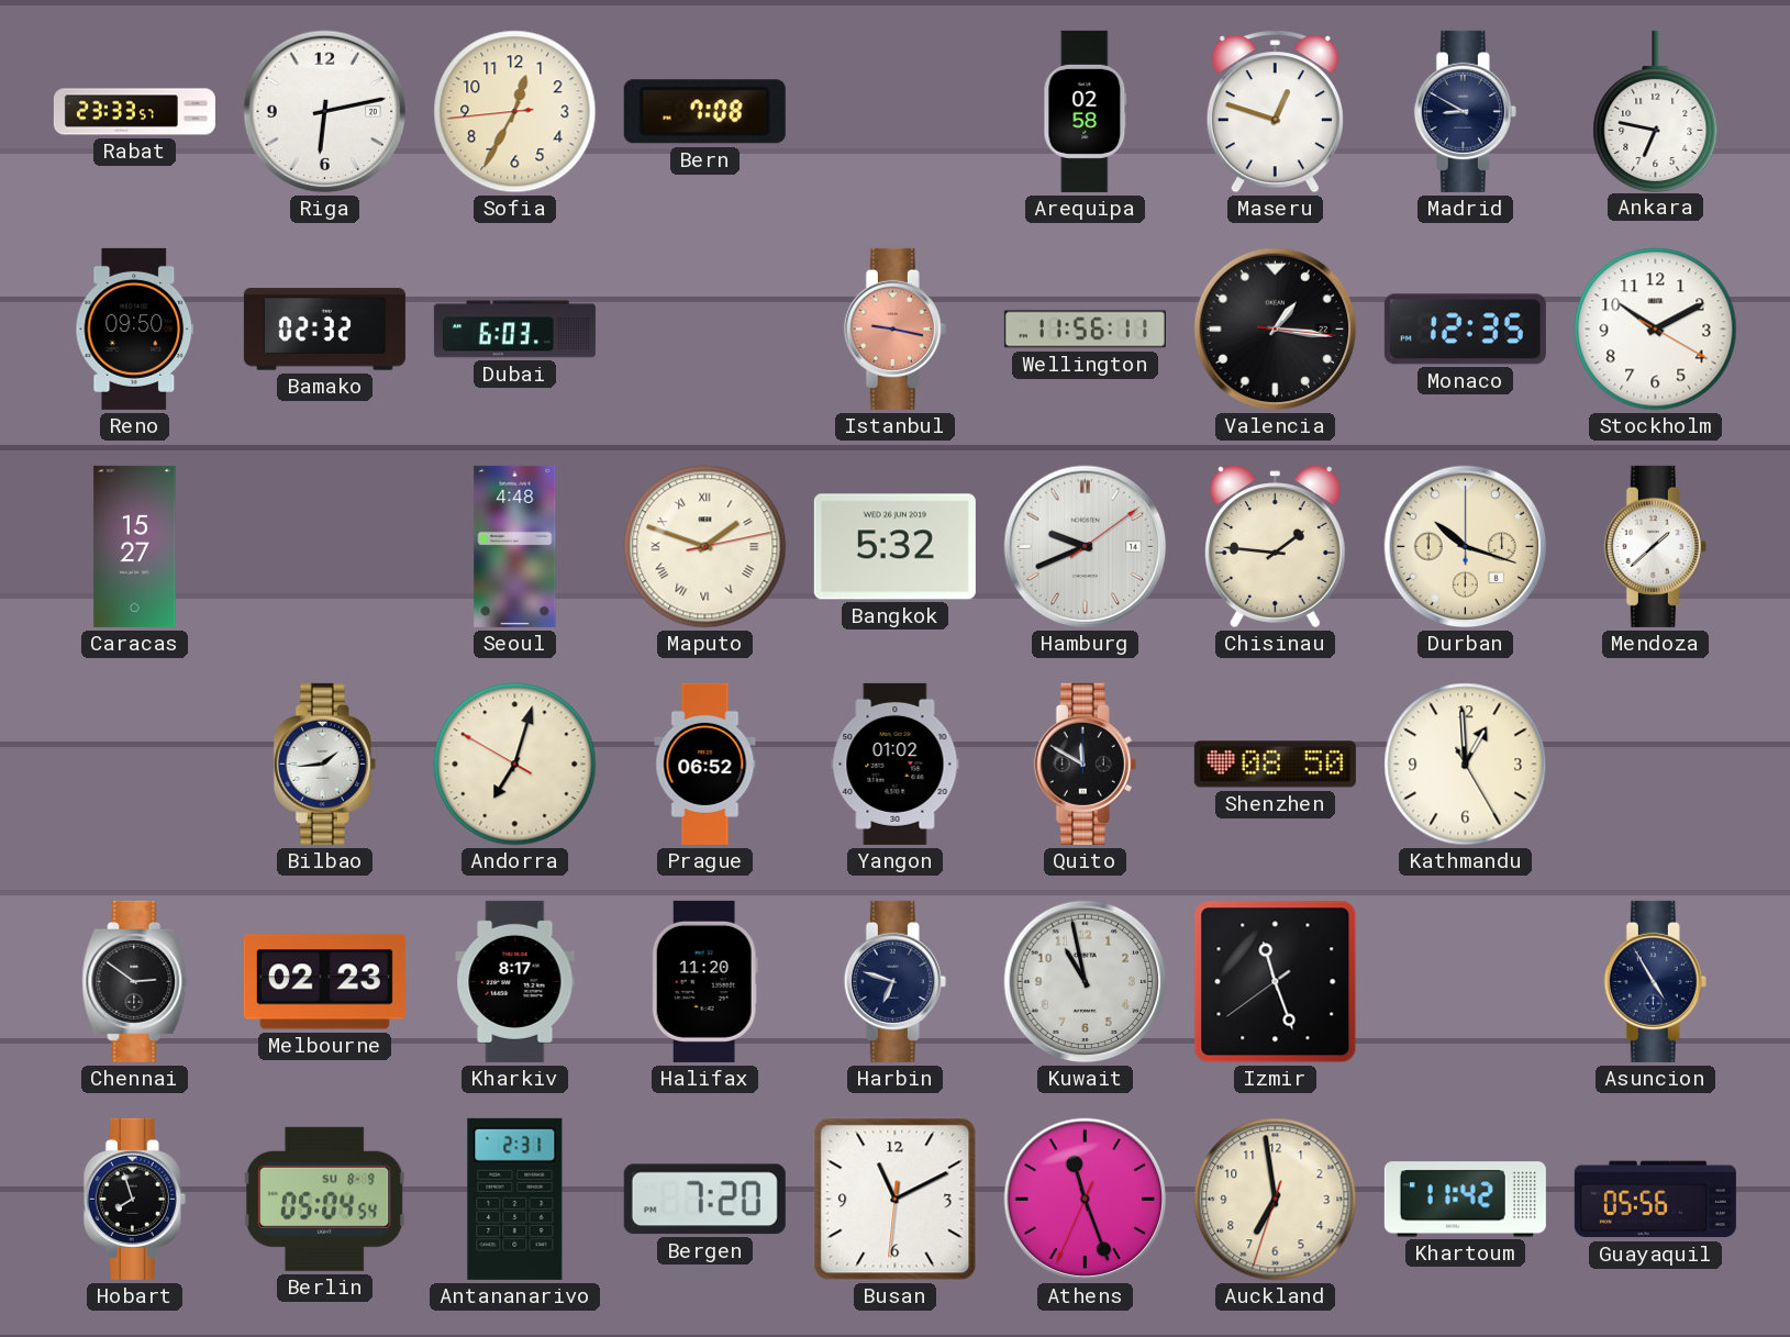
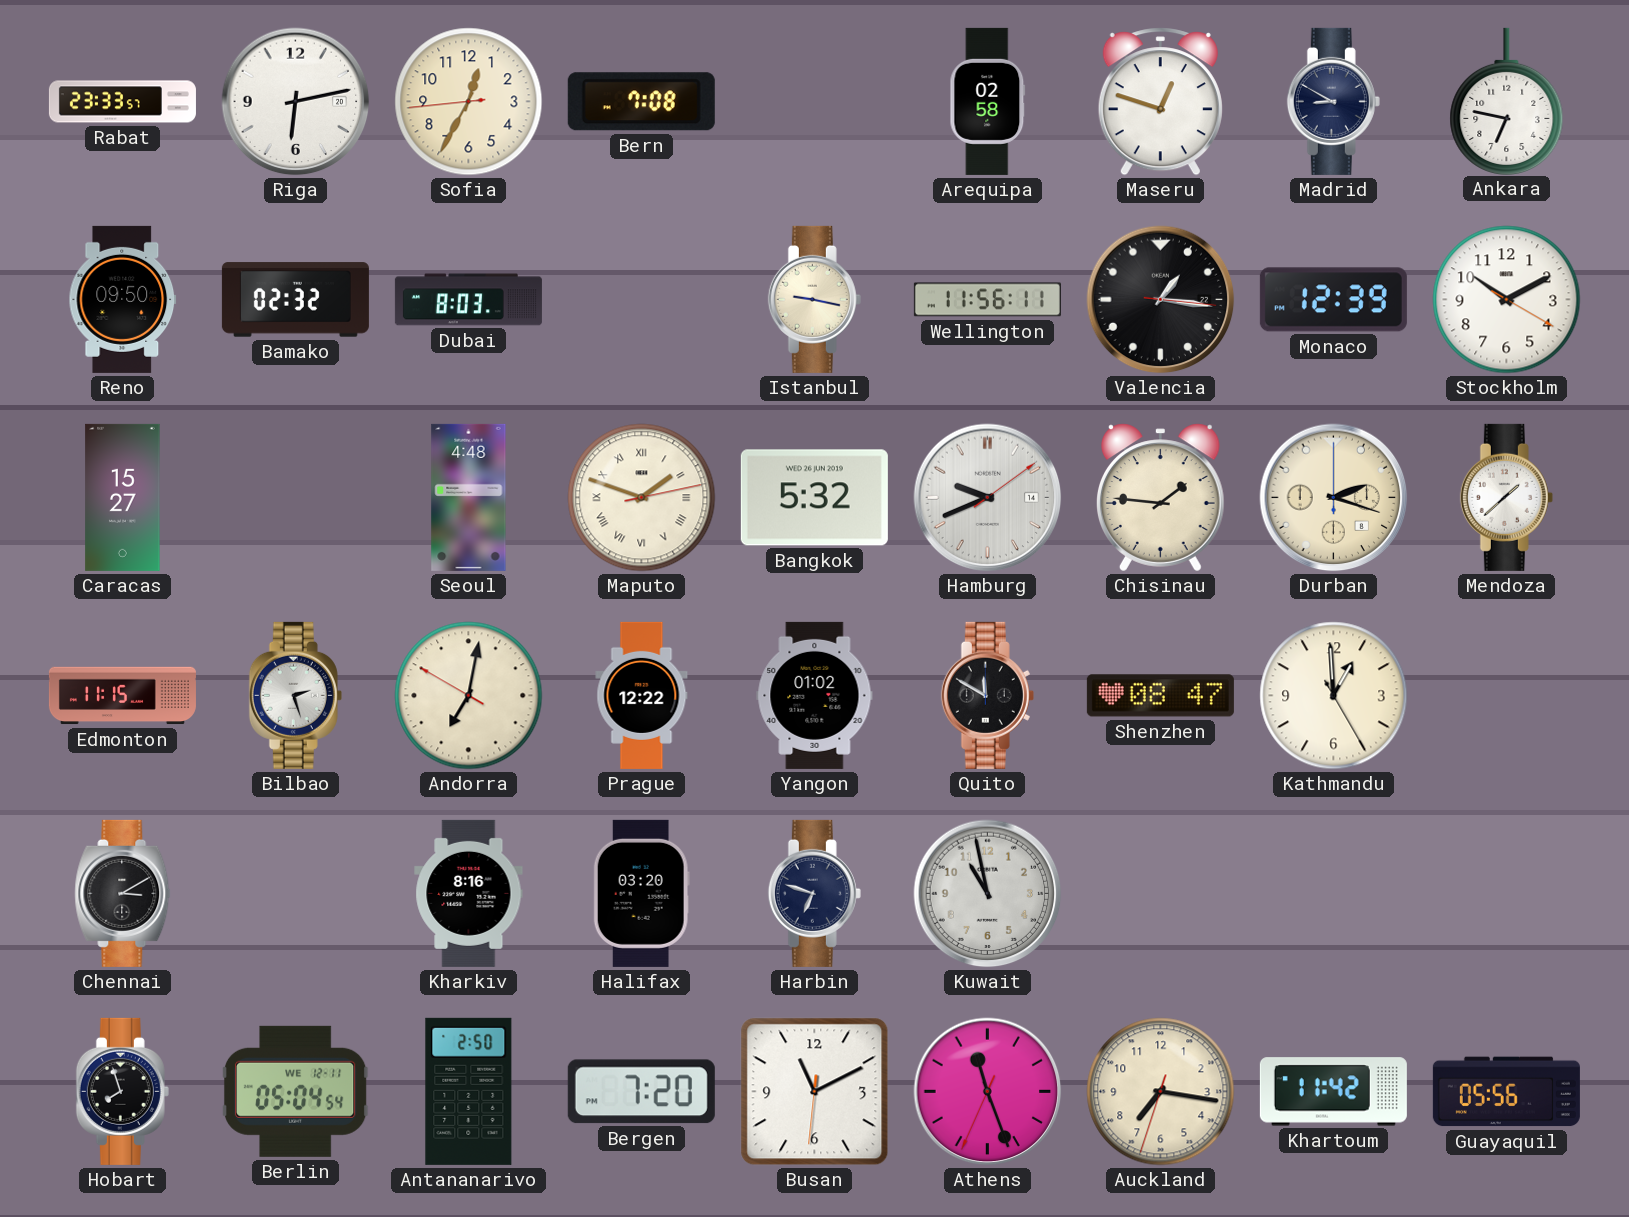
Dubai: 6:03 -> 8:03
Istanbul dial: salmon -> cream
Monaco: 12:35 -> 12:39
Durban: 10:18 -> 2:18
Edmonton: none -> 11:15
Bilbao: 1:44 -> 2:27
Andorra: 7:02 -> 7:01
Prague: 06:52 -> 12:22
Shenzhen: 08:50 -> 08:47
Chennai: 2:51 -> 3:10
Melbourne: 02:23 -> none
Kharkiv: 8:17 -> 8:16
Halifax: 11:20 -> 03:20
Izmir: 11:26 -> none
Asuncion: 4:55 -> none
Berlin date: SU 8-9 -> WE 12-11
Antananarivo: 2:31 -> 2:50
Auckland: 6:58 -> 7:16
